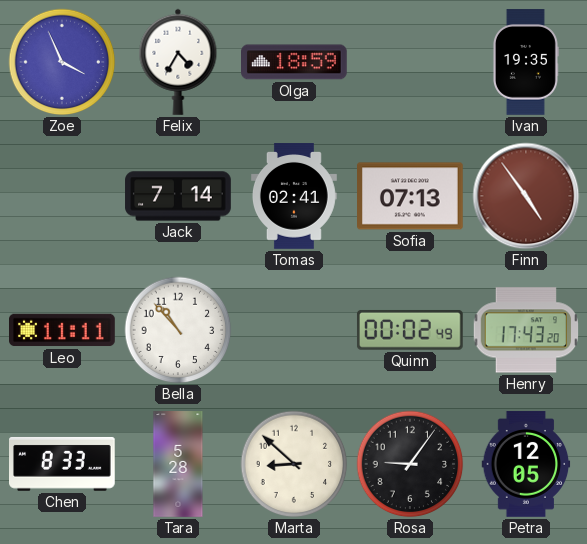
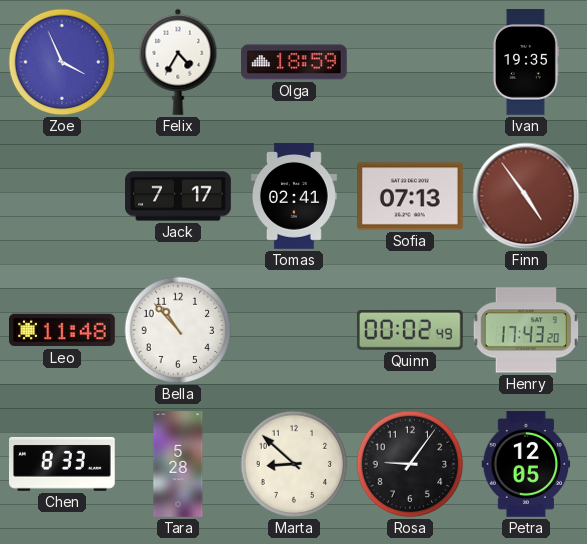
Jack: 7:14 -> 7:17
Leo: 11:11 -> 11:48
